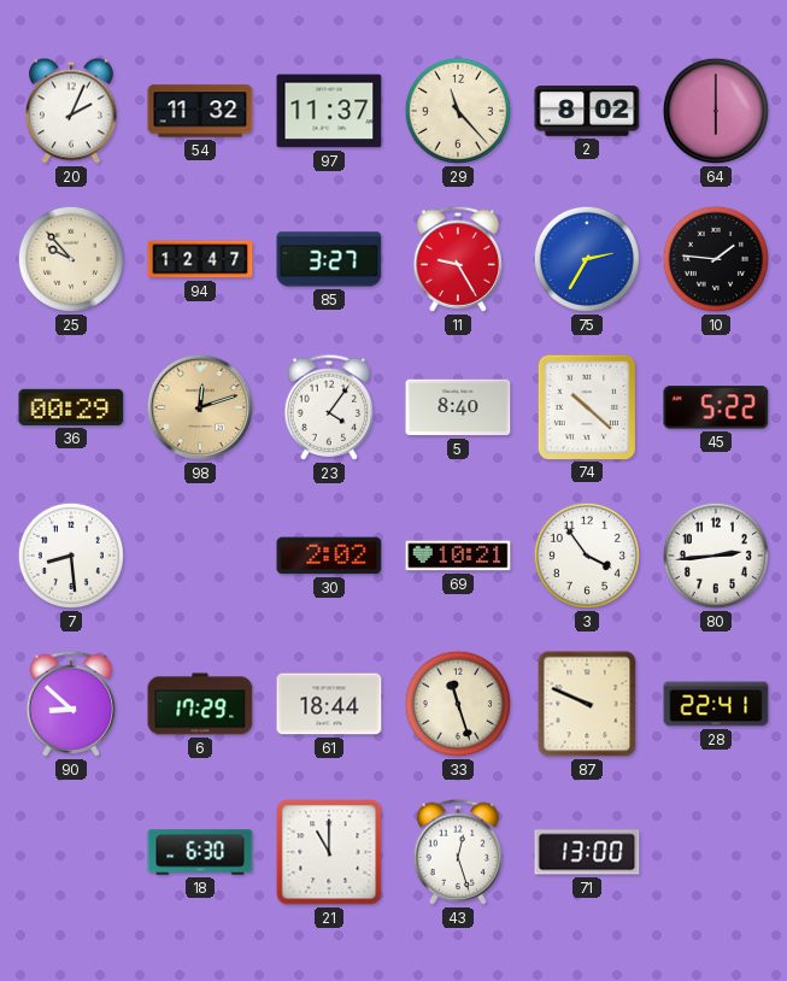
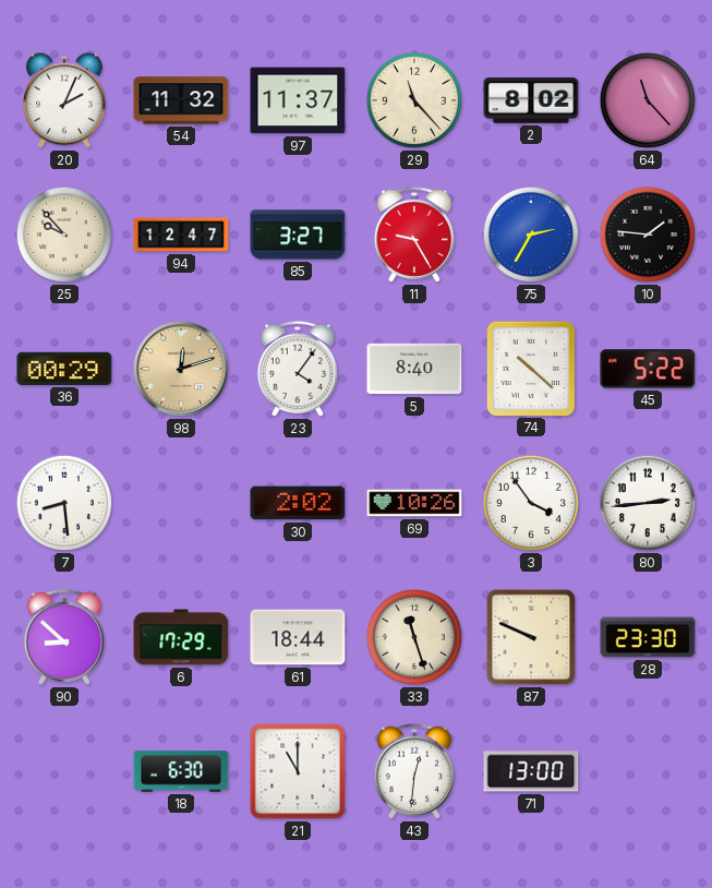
64: 6:00 -> 11:23
69: 10:21 -> 10:26
28: 22:41 -> 23:30
43: 12:27 -> 12:31
